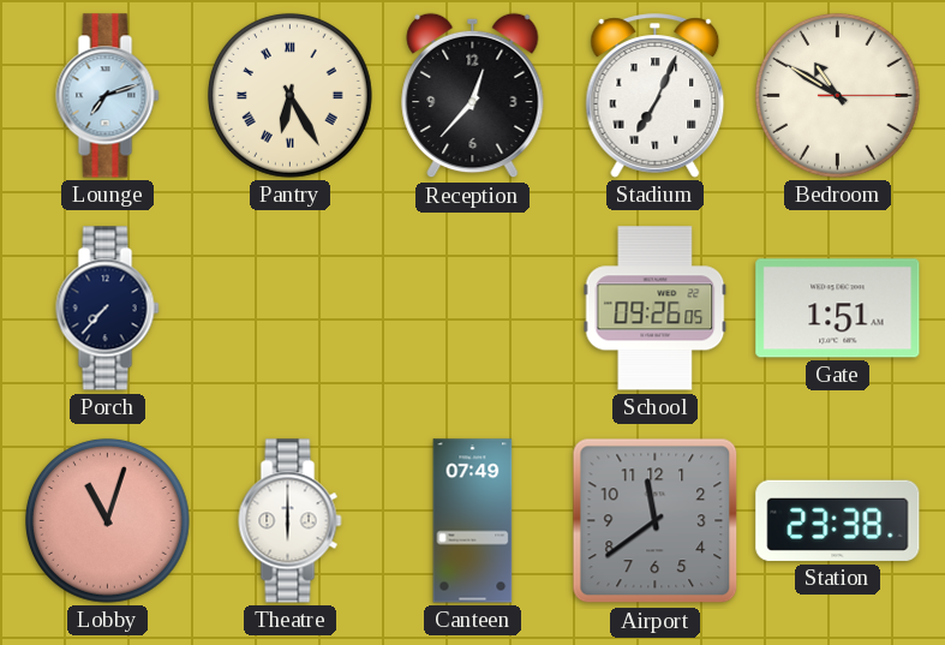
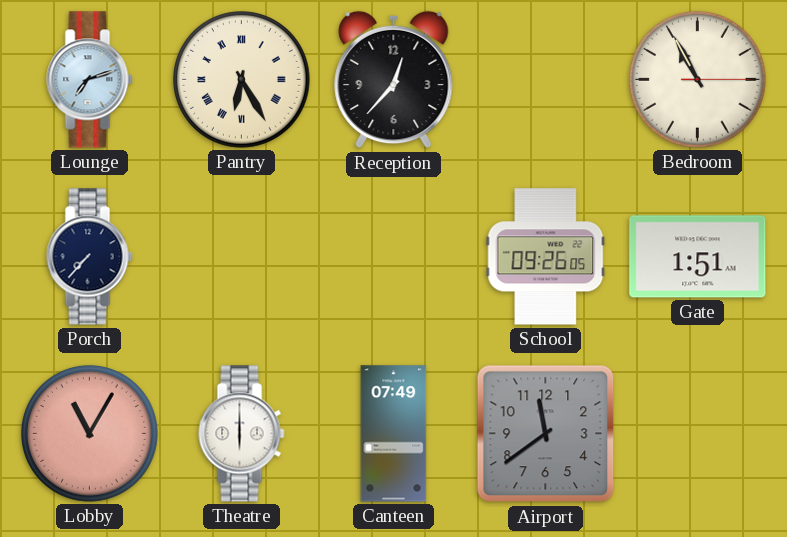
Stadium: 7:04 -> none
Bedroom: 10:50 -> 10:55
Lobby: 11:03 -> 11:05
Station: 23:38 -> none
